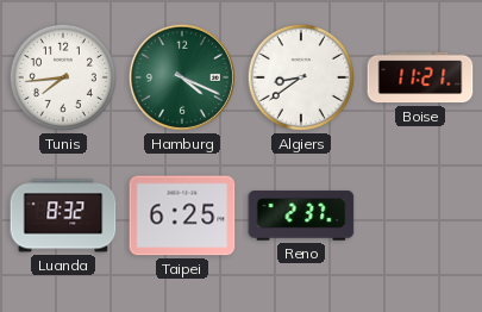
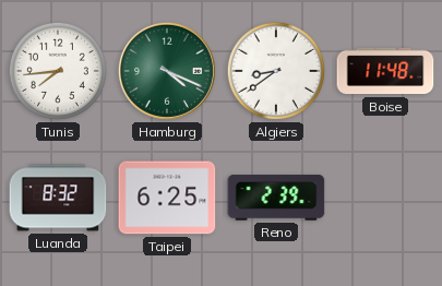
Boise: 11:21 -> 11:48
Reno: 2:37 -> 2:39
